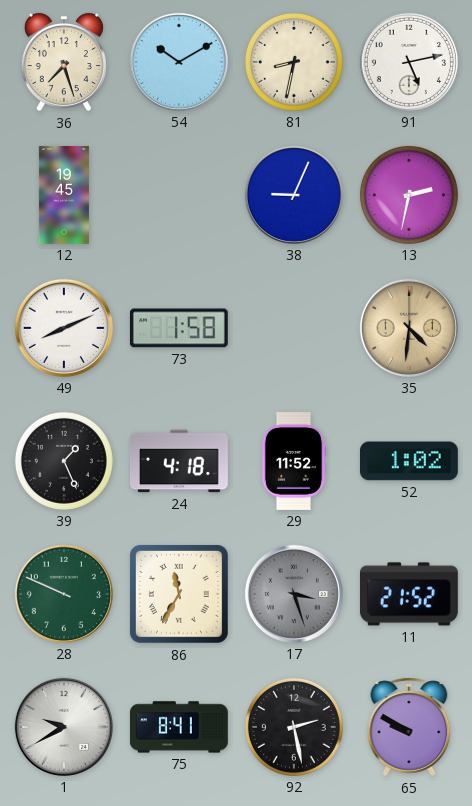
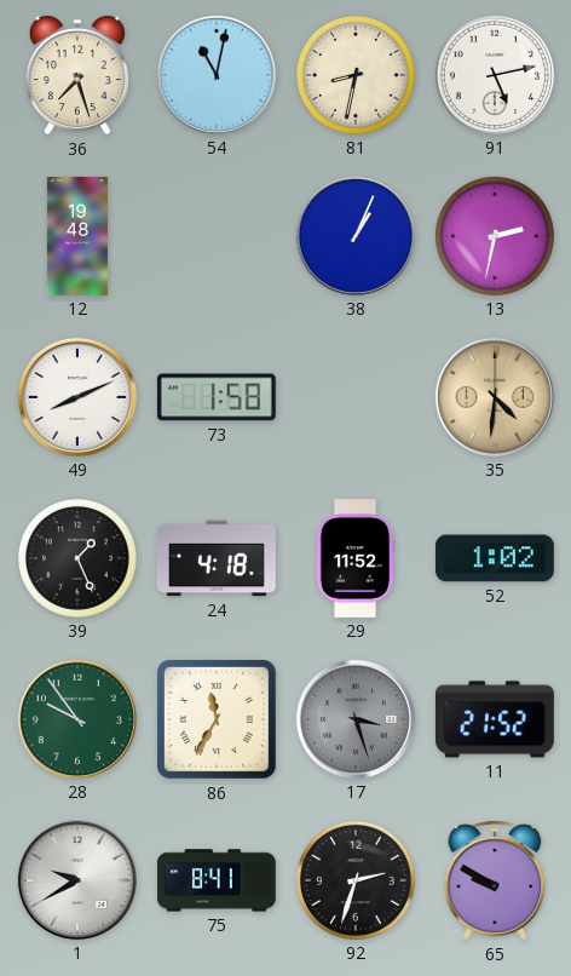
54: 10:10 -> 11:02
12: 19:45 -> 19:48
38: 9:04 -> 1:04
28: 9:49 -> 9:54
92: 2:28 -> 2:33
